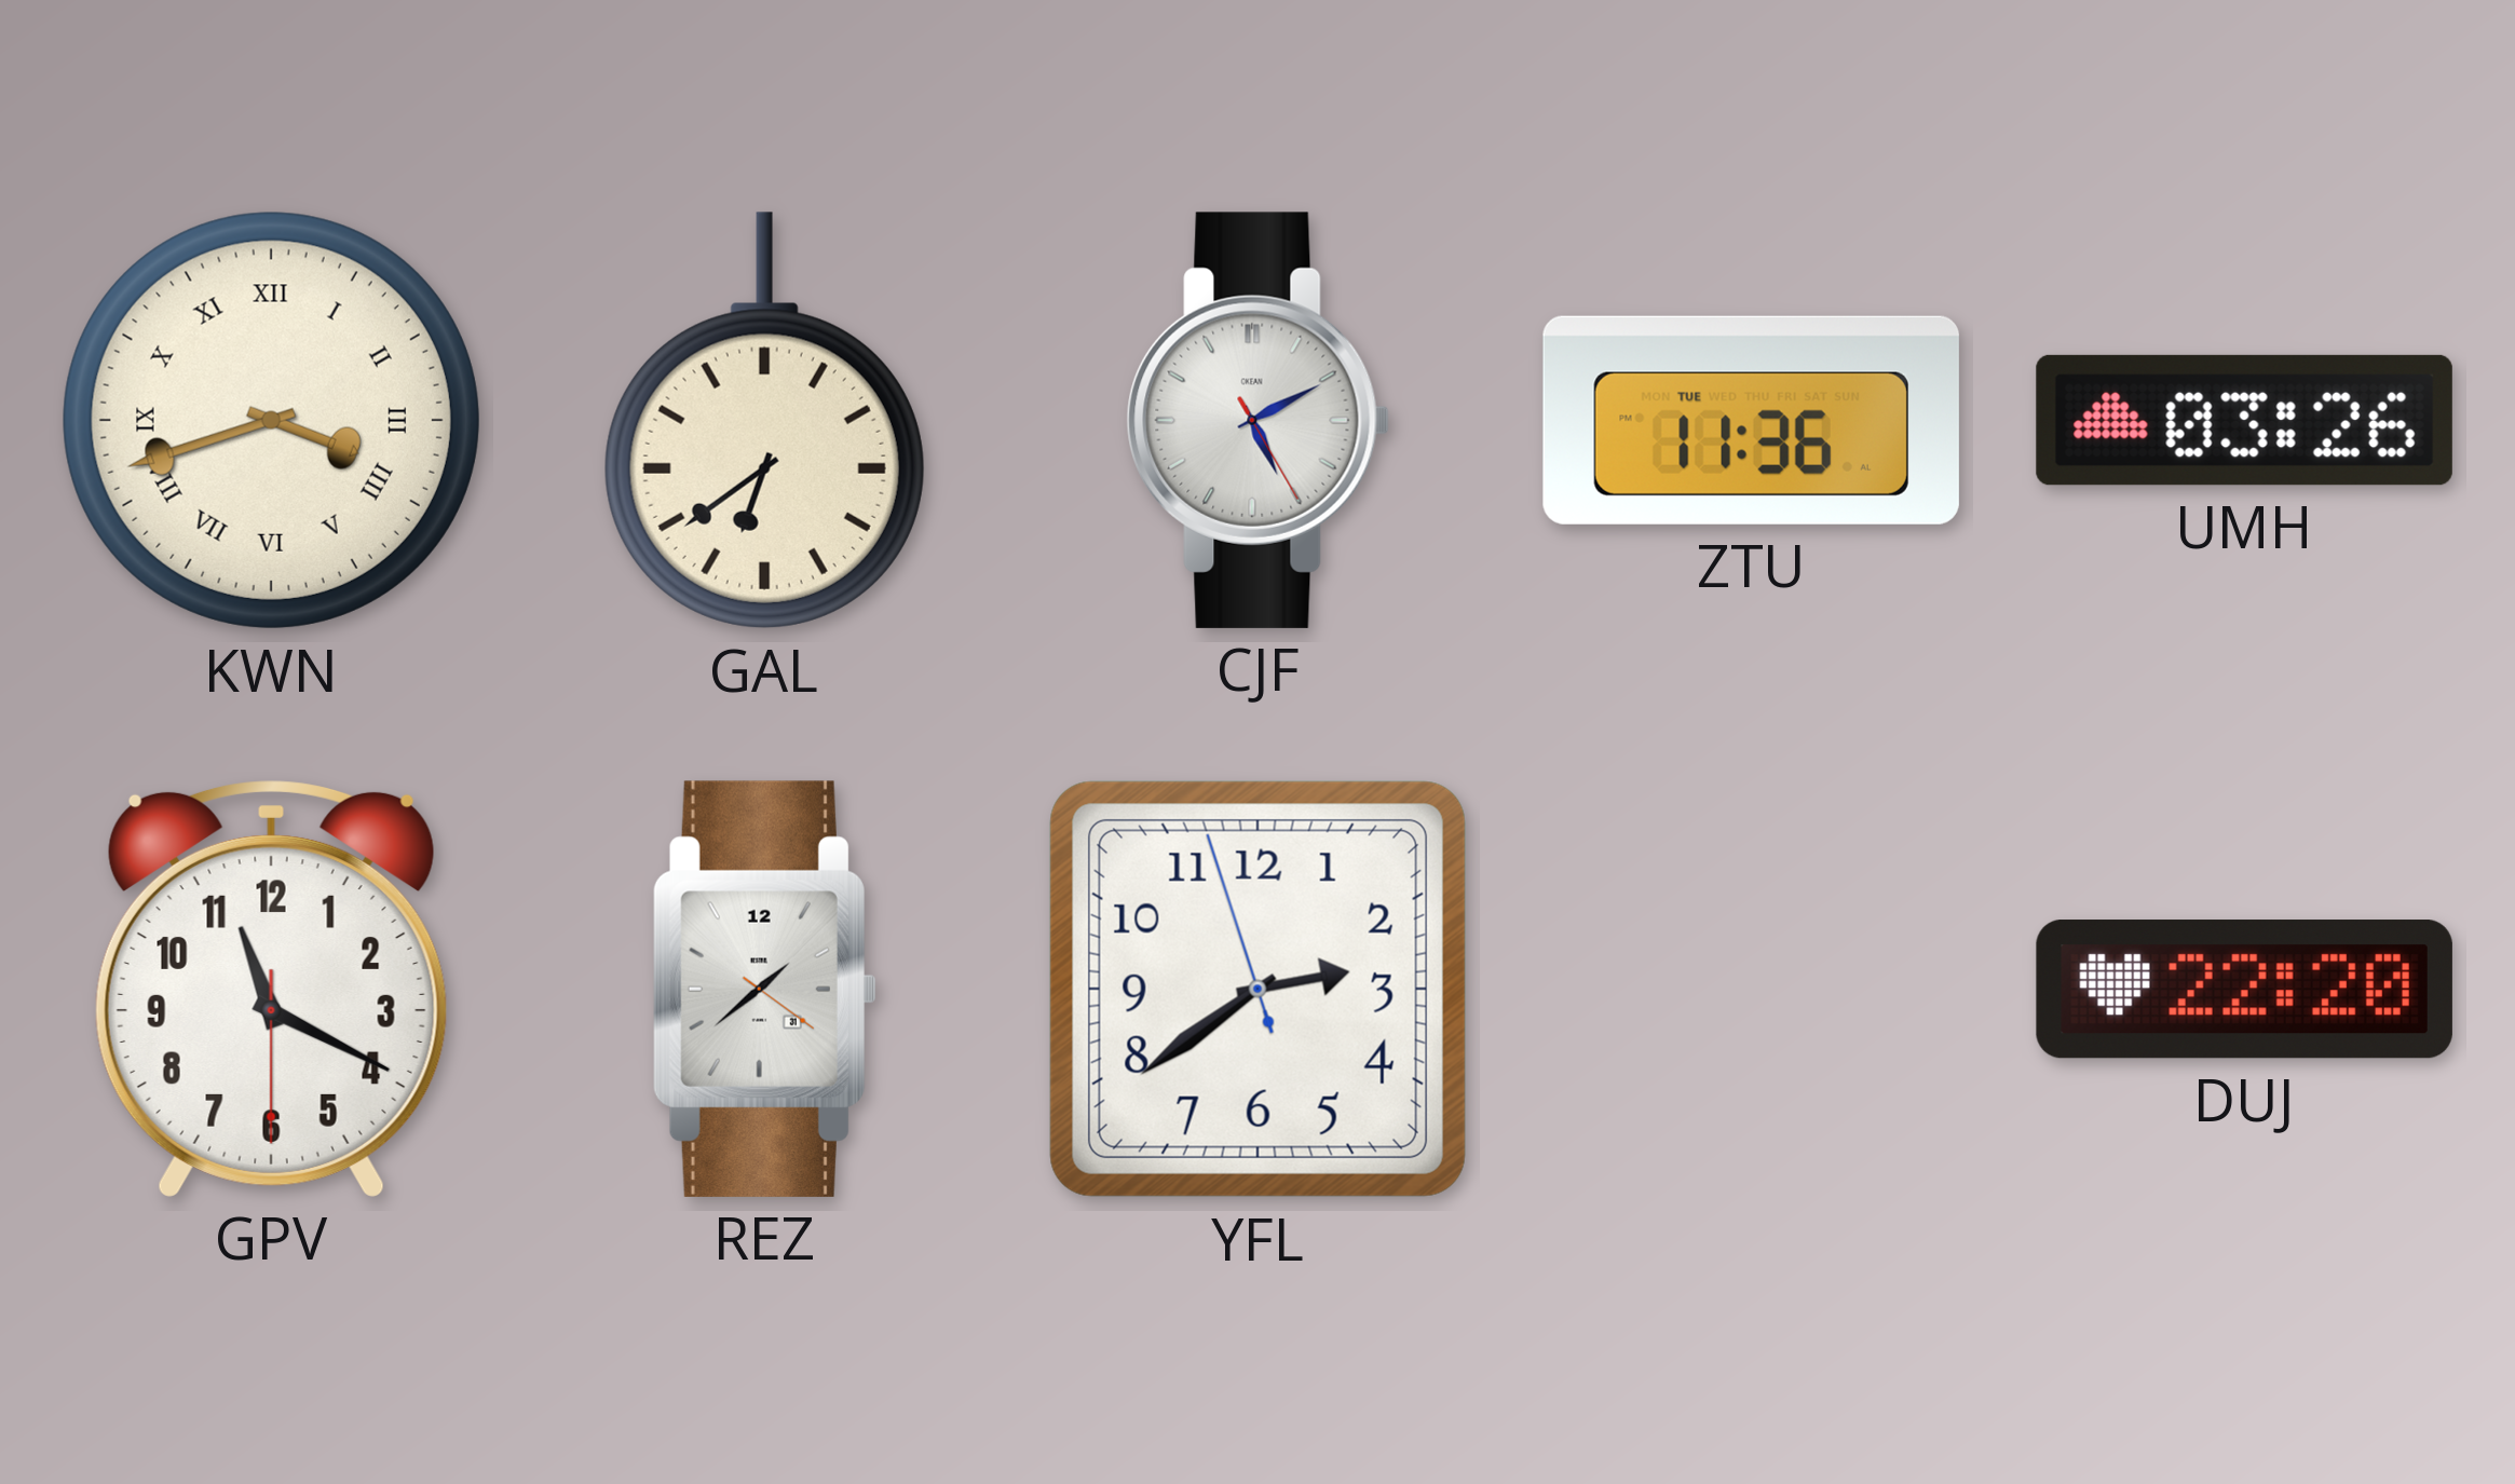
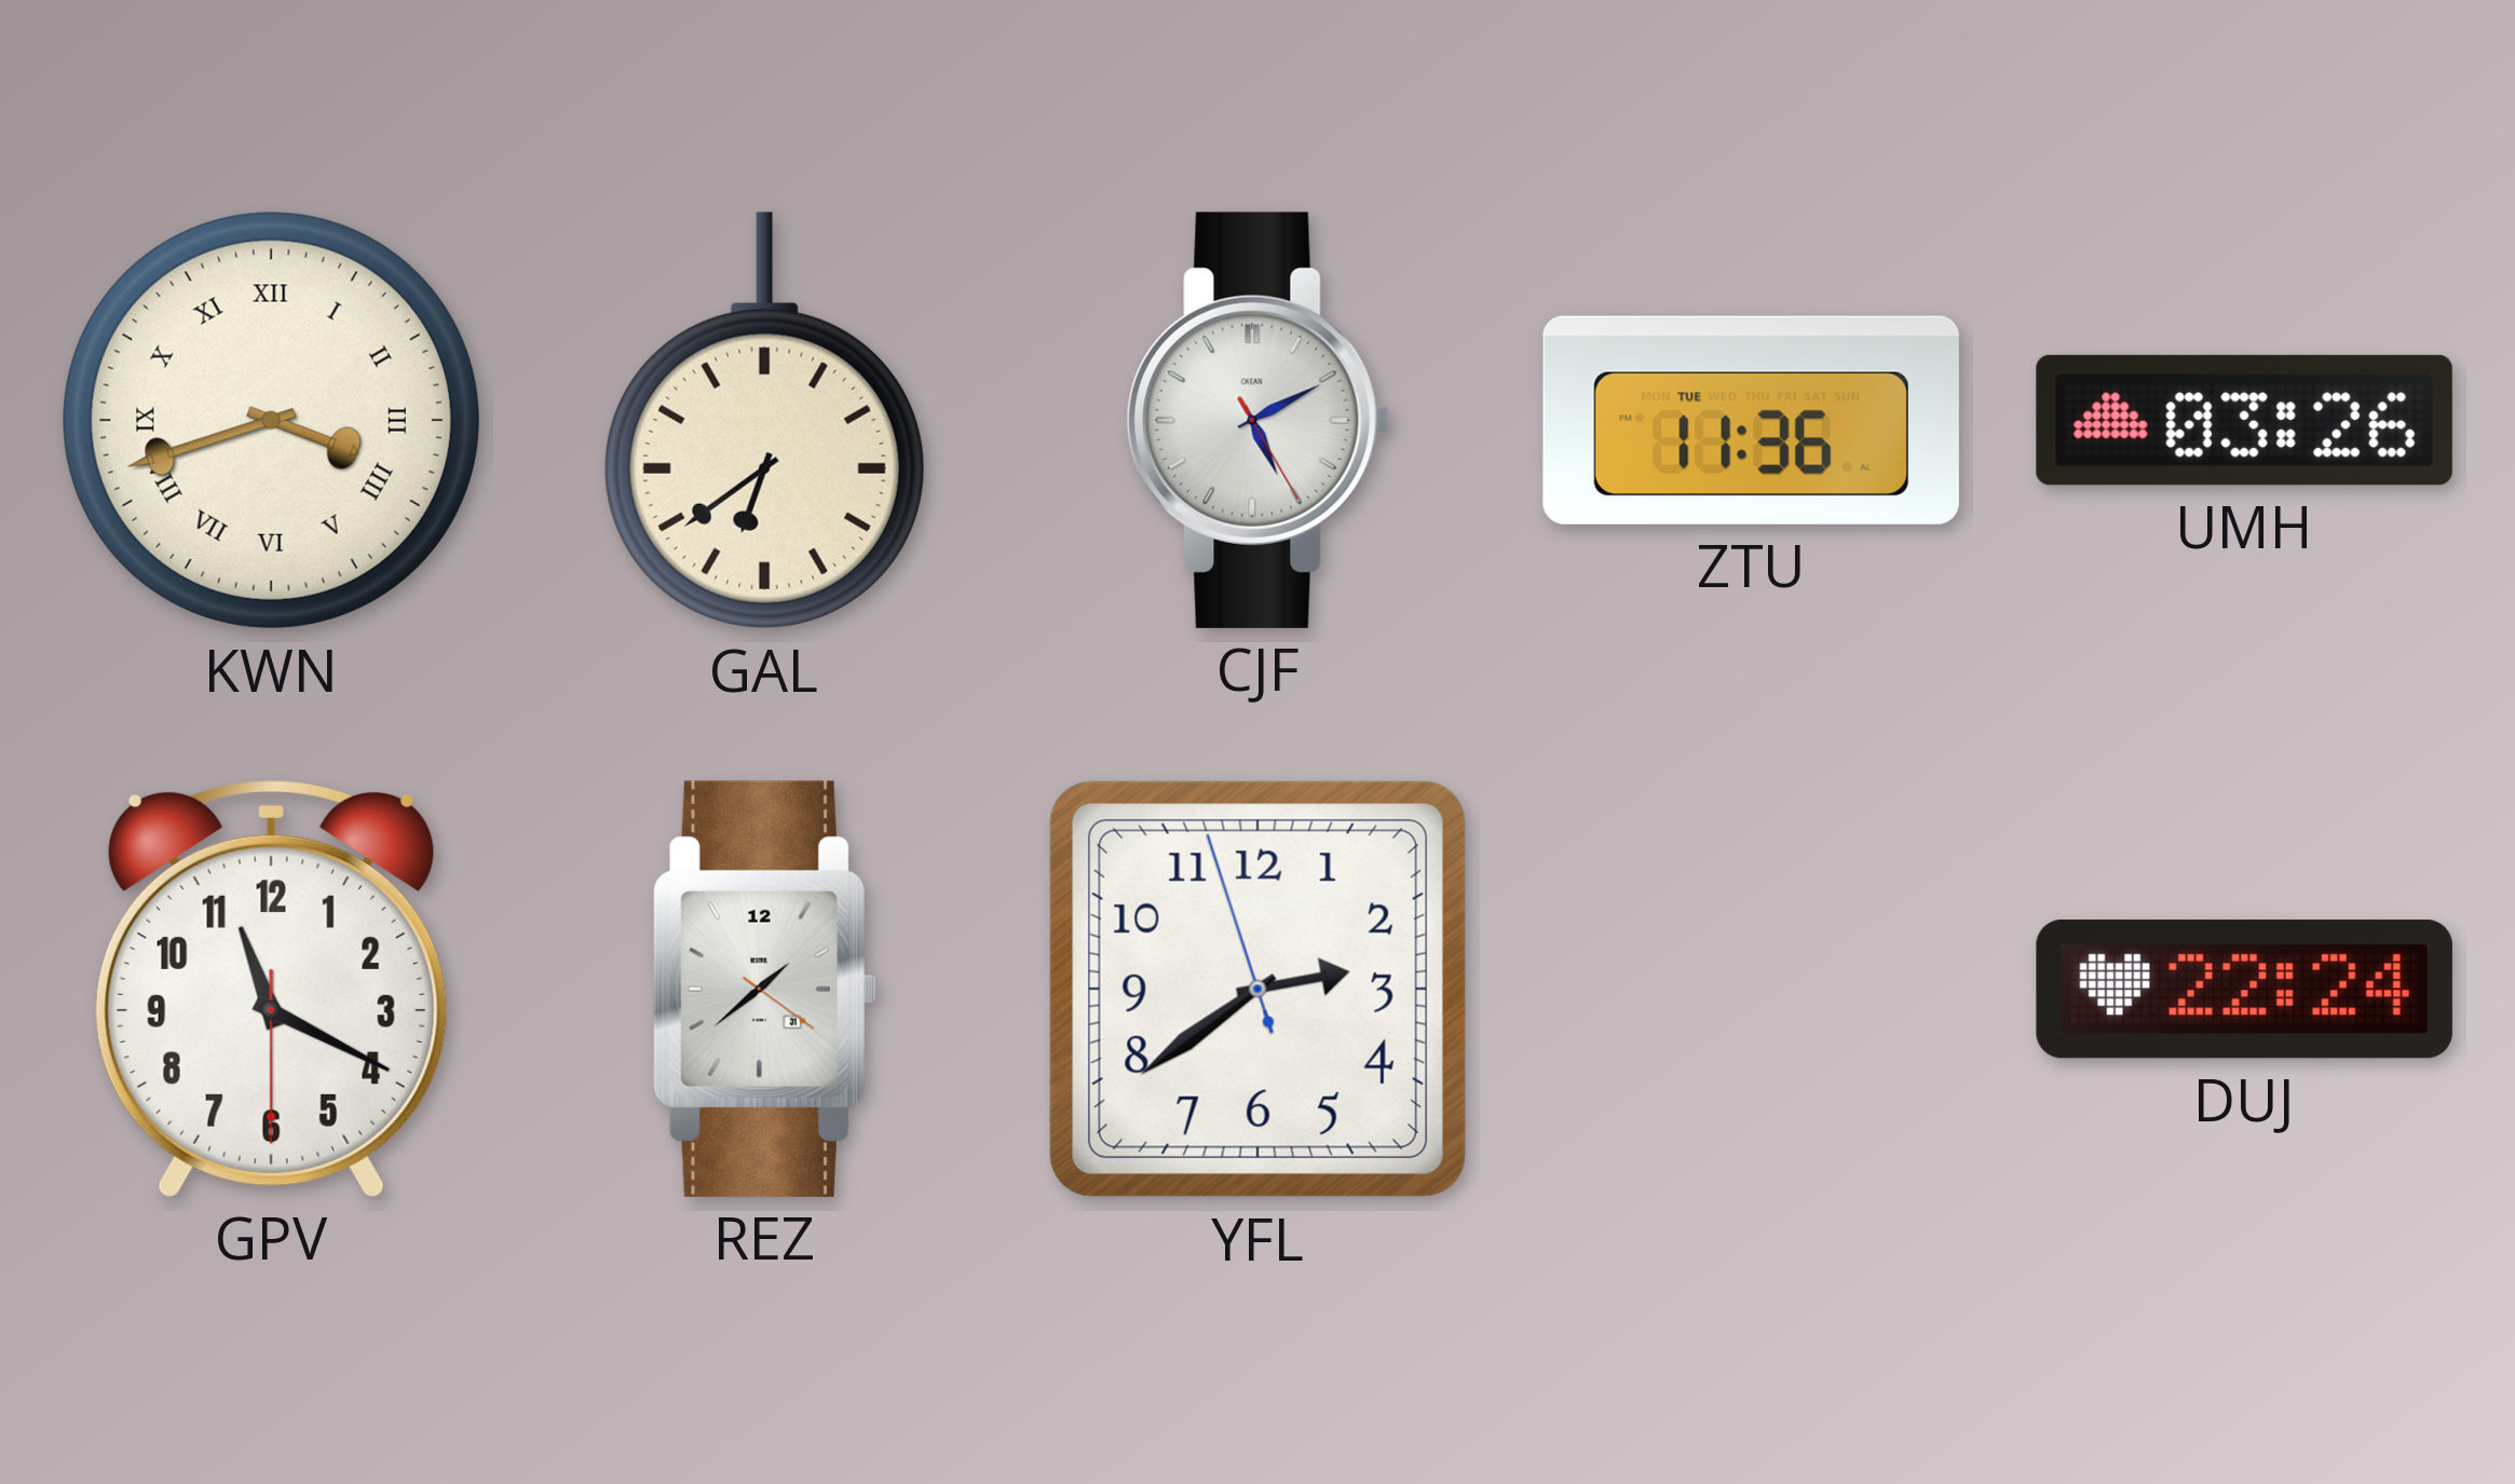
DUJ: 22:20 -> 22:24
